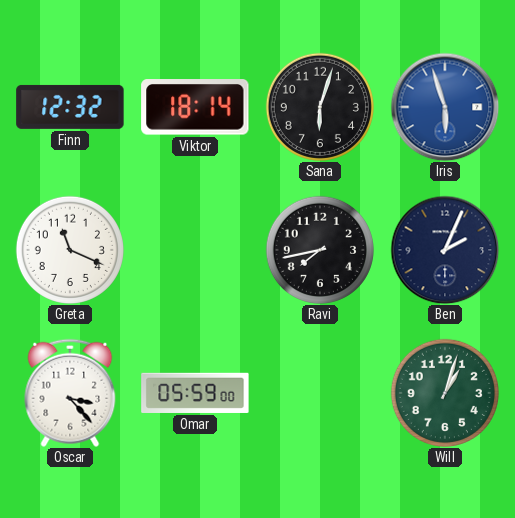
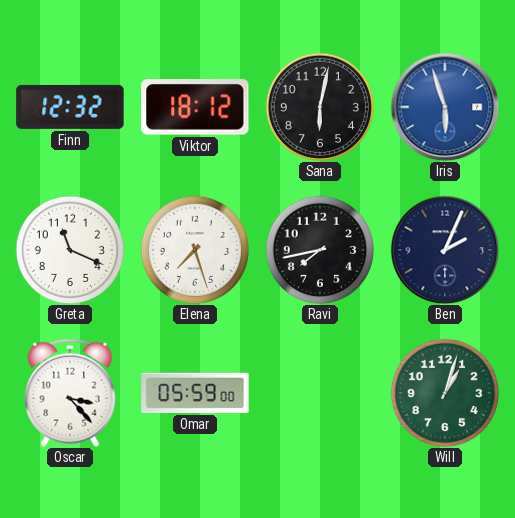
Viktor: 18:14 -> 18:12
Sana: 6:03 -> 6:02
Elena: none -> 7:27
